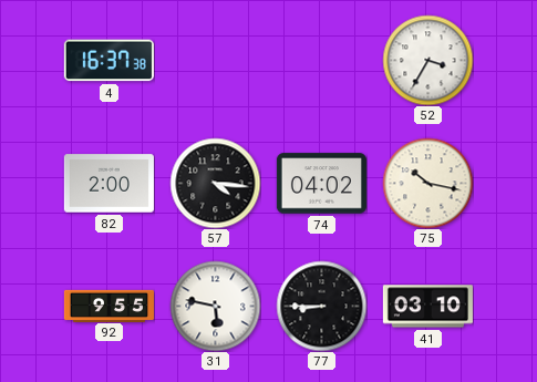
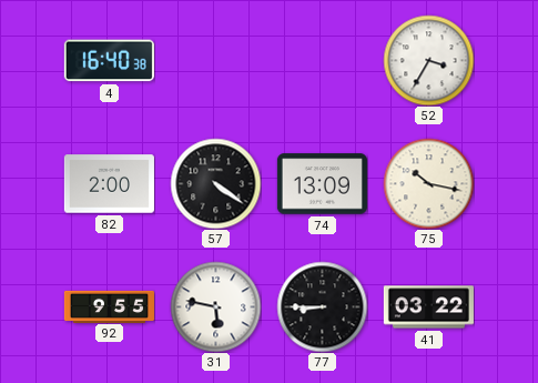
4: 16:37 -> 16:40
57: 4:16 -> 4:21
74: 04:02 -> 13:09
41: 03:10 -> 03:22
